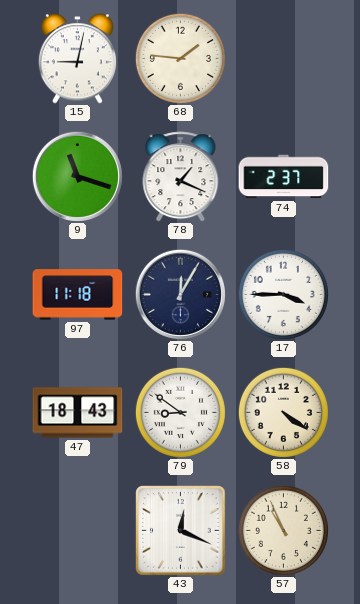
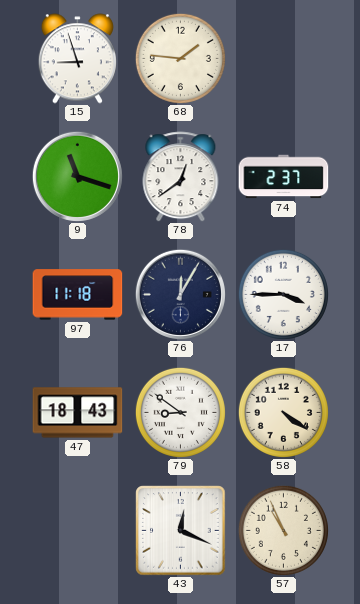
15: 9:02 -> 8:57
78: 1:19 -> 12:39
